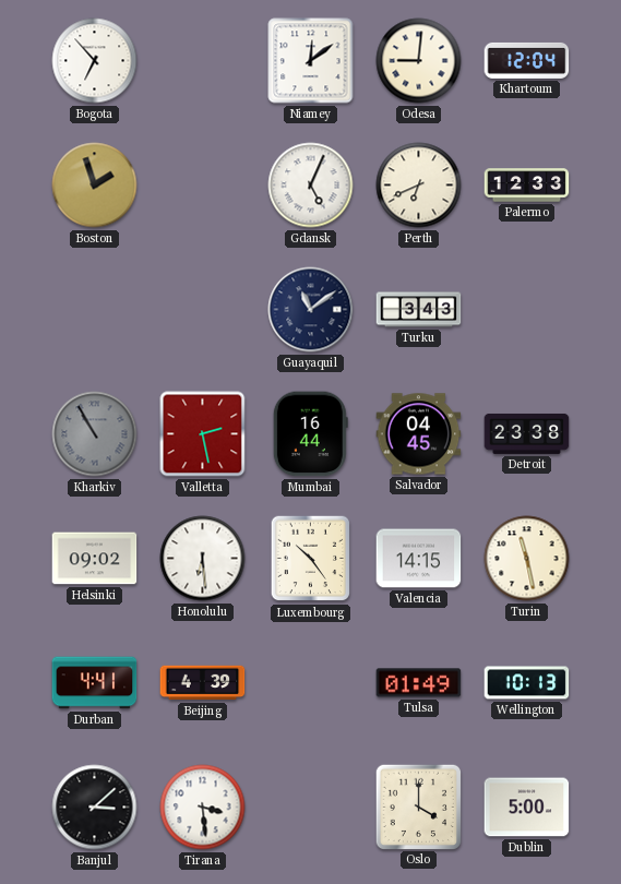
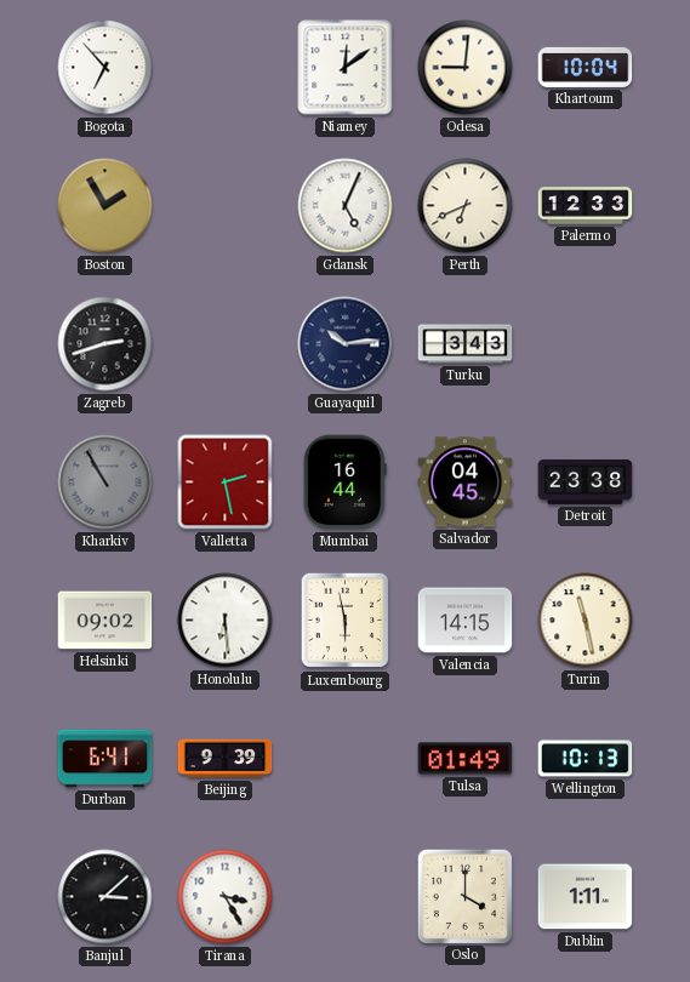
Khartoum: 12:04 -> 10:04
Boston: 1:57 -> 1:55
Zagreb: none -> 2:42
Guayaquil: 11:09 -> 10:14
Luxembourg: 10:24 -> 5:58
Durban: 4:41 -> 6:41
Beijing: 4:39 -> 9:39
Tirana: 3:29 -> 3:25
Dublin: 5:00 -> 1:11
